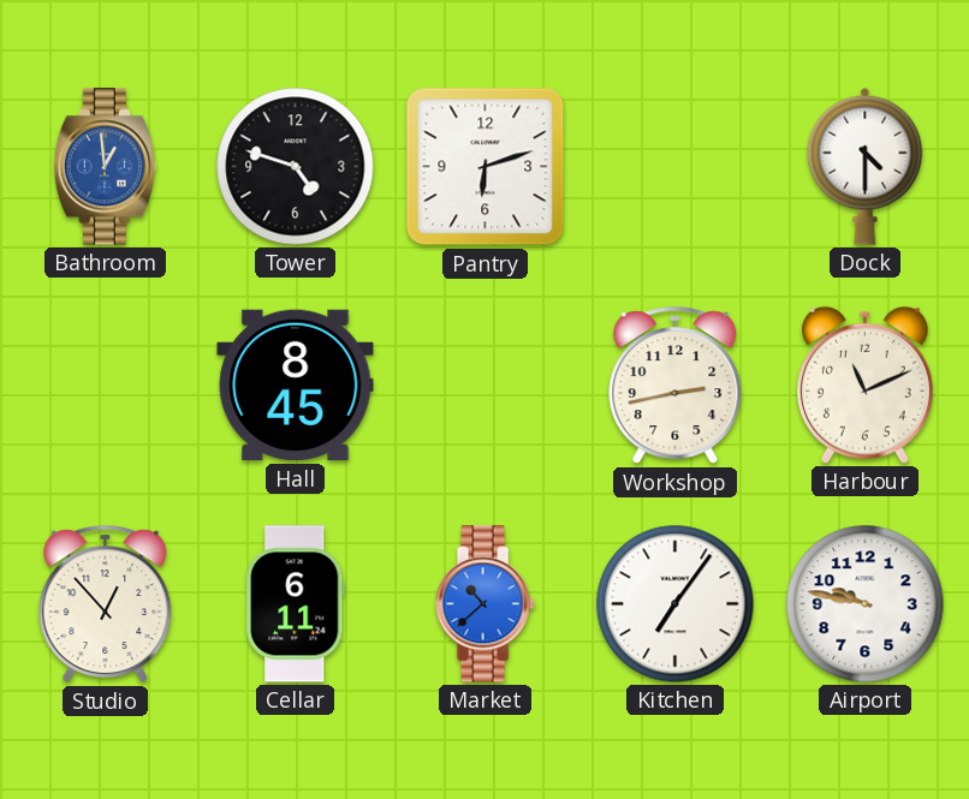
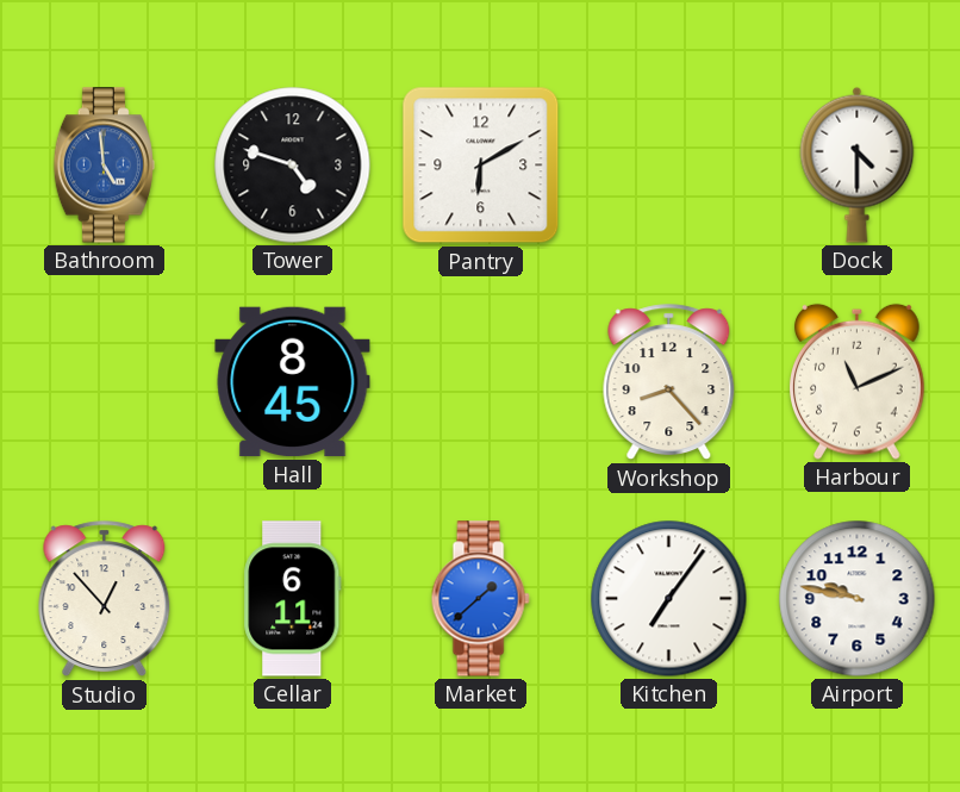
Bathroom: 12:59 -> 4:59
Pantry: 6:12 -> 6:10
Workshop: 2:43 -> 8:23
Market: 10:38 -> 1:38
